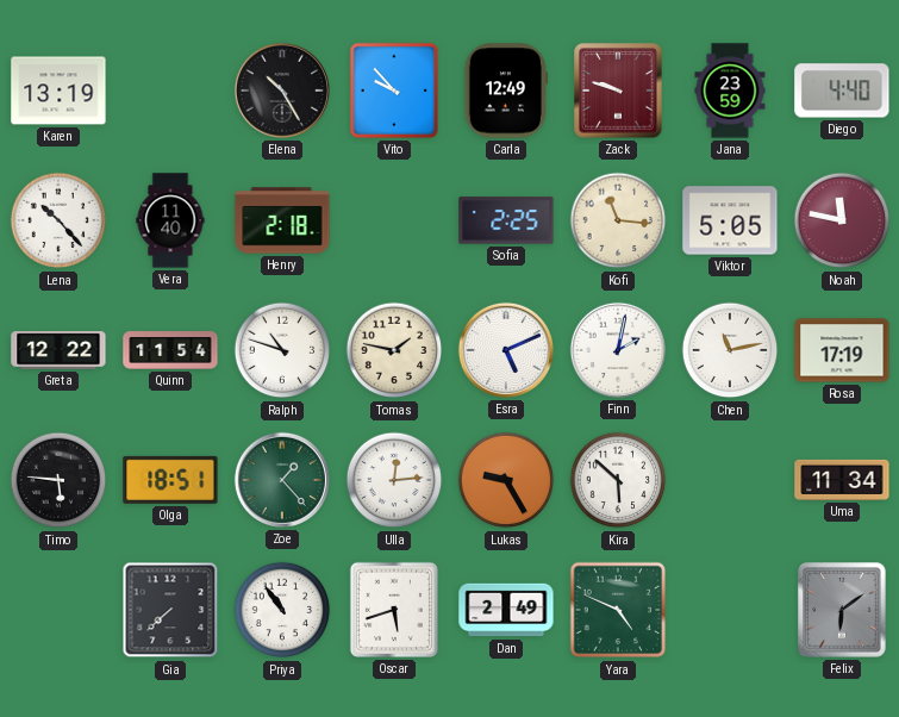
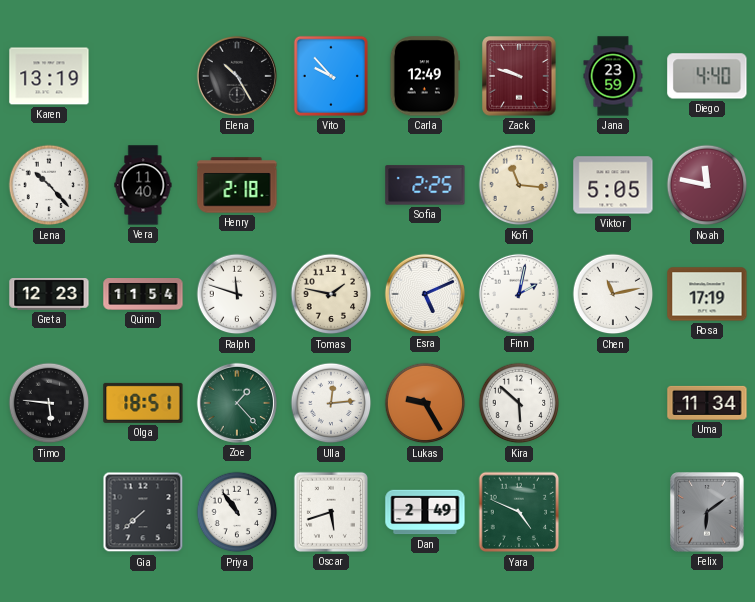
Greta: 12:22 -> 12:23
Ralph: 10:48 -> 11:48
